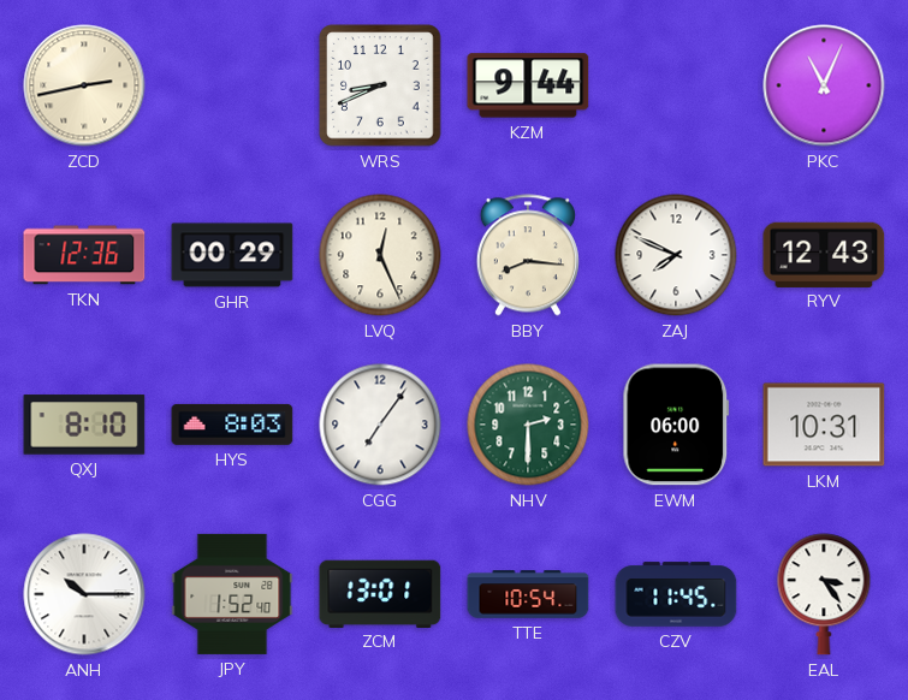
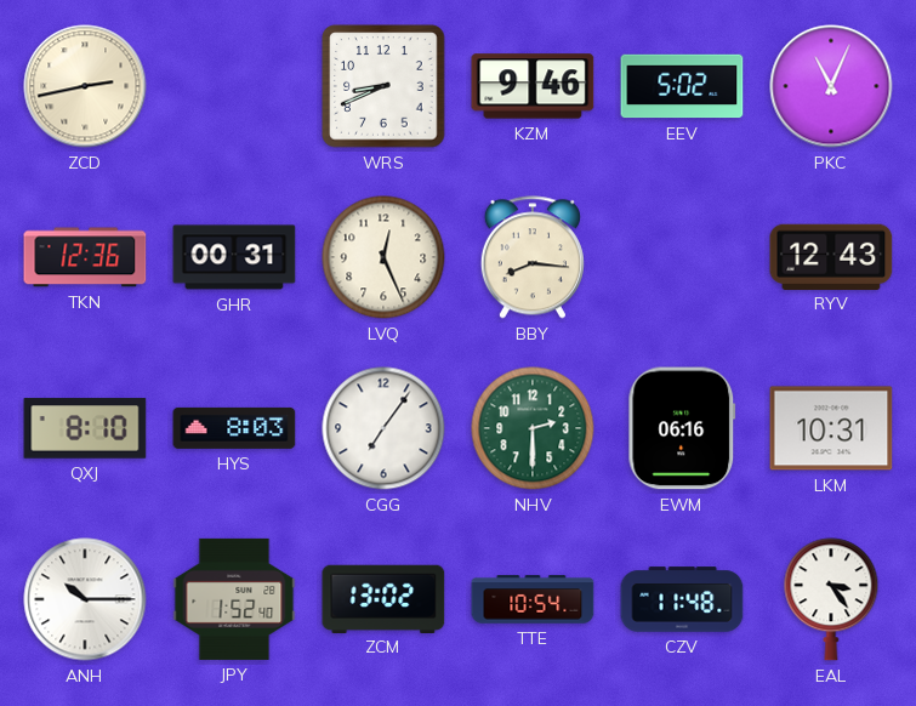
KZM: 9:44 -> 9:46
EEV: none -> 5:02
GHR: 00:29 -> 00:31
ZAJ: 7:49 -> none
EWM: 06:00 -> 06:16
ZCM: 13:01 -> 13:02
CZV: 11:45 -> 11:48
